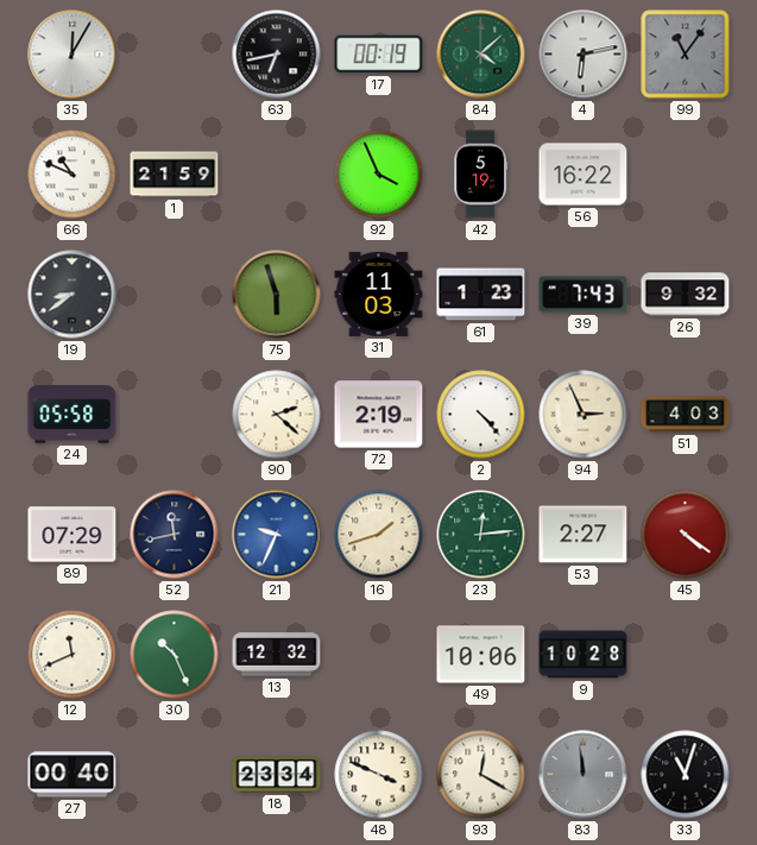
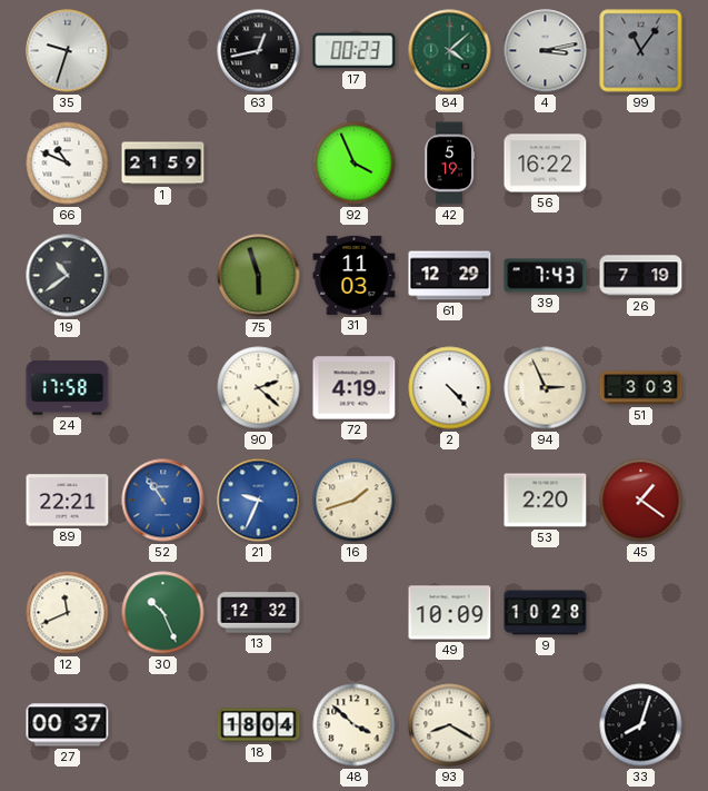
35: 12:05 -> 9:33
63: 6:43 -> 12:43
17: 00:19 -> 00:23
4: 6:13 -> 3:13
19: 8:39 -> 10:39
61: 1:23 -> 12:29
26: 9:32 -> 7:19
24: 05:58 -> 17:58
72: 2:19 -> 4:19
51: 4:03 -> 3:03
89: 07:29 -> 22:21
52: 11:43 -> 10:54
52 dial: navy -> blue
23: 12:14 -> none
53: 2:27 -> 2:20
45: 4:21 -> 1:21
49: 10:06 -> 10:09
27: 00:40 -> 00:37
18: 23:34 -> 18:04
48: 3:49 -> 3:52
93: 12:20 -> 8:20
83: 11:59 -> none
33: 11:03 -> 8:03
